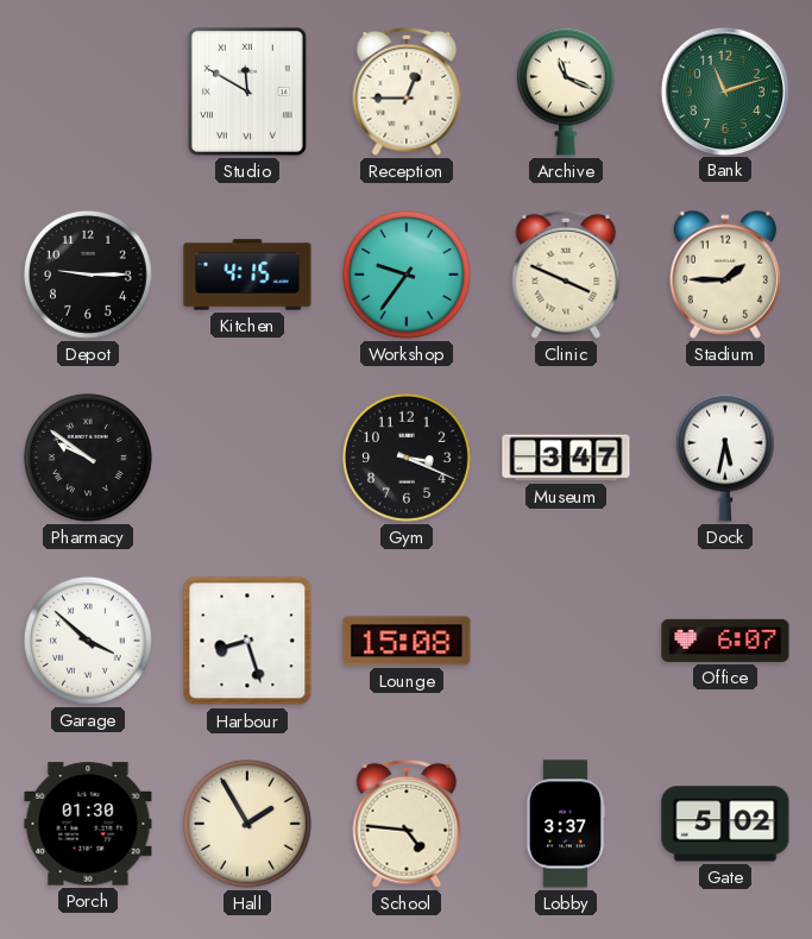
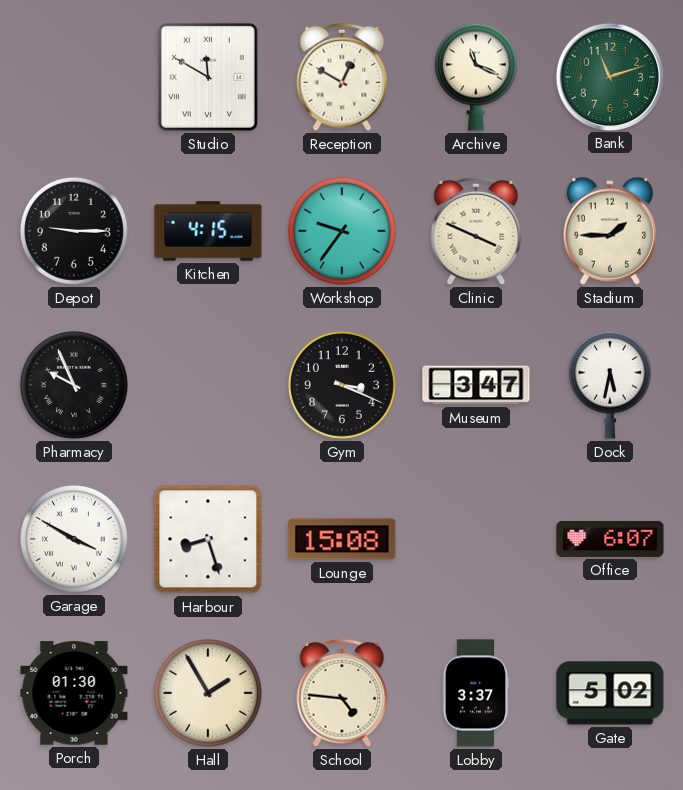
Reception: 12:45 -> 12:50
Pharmacy: 9:51 -> 9:56
Garage: 3:52 -> 3:50
